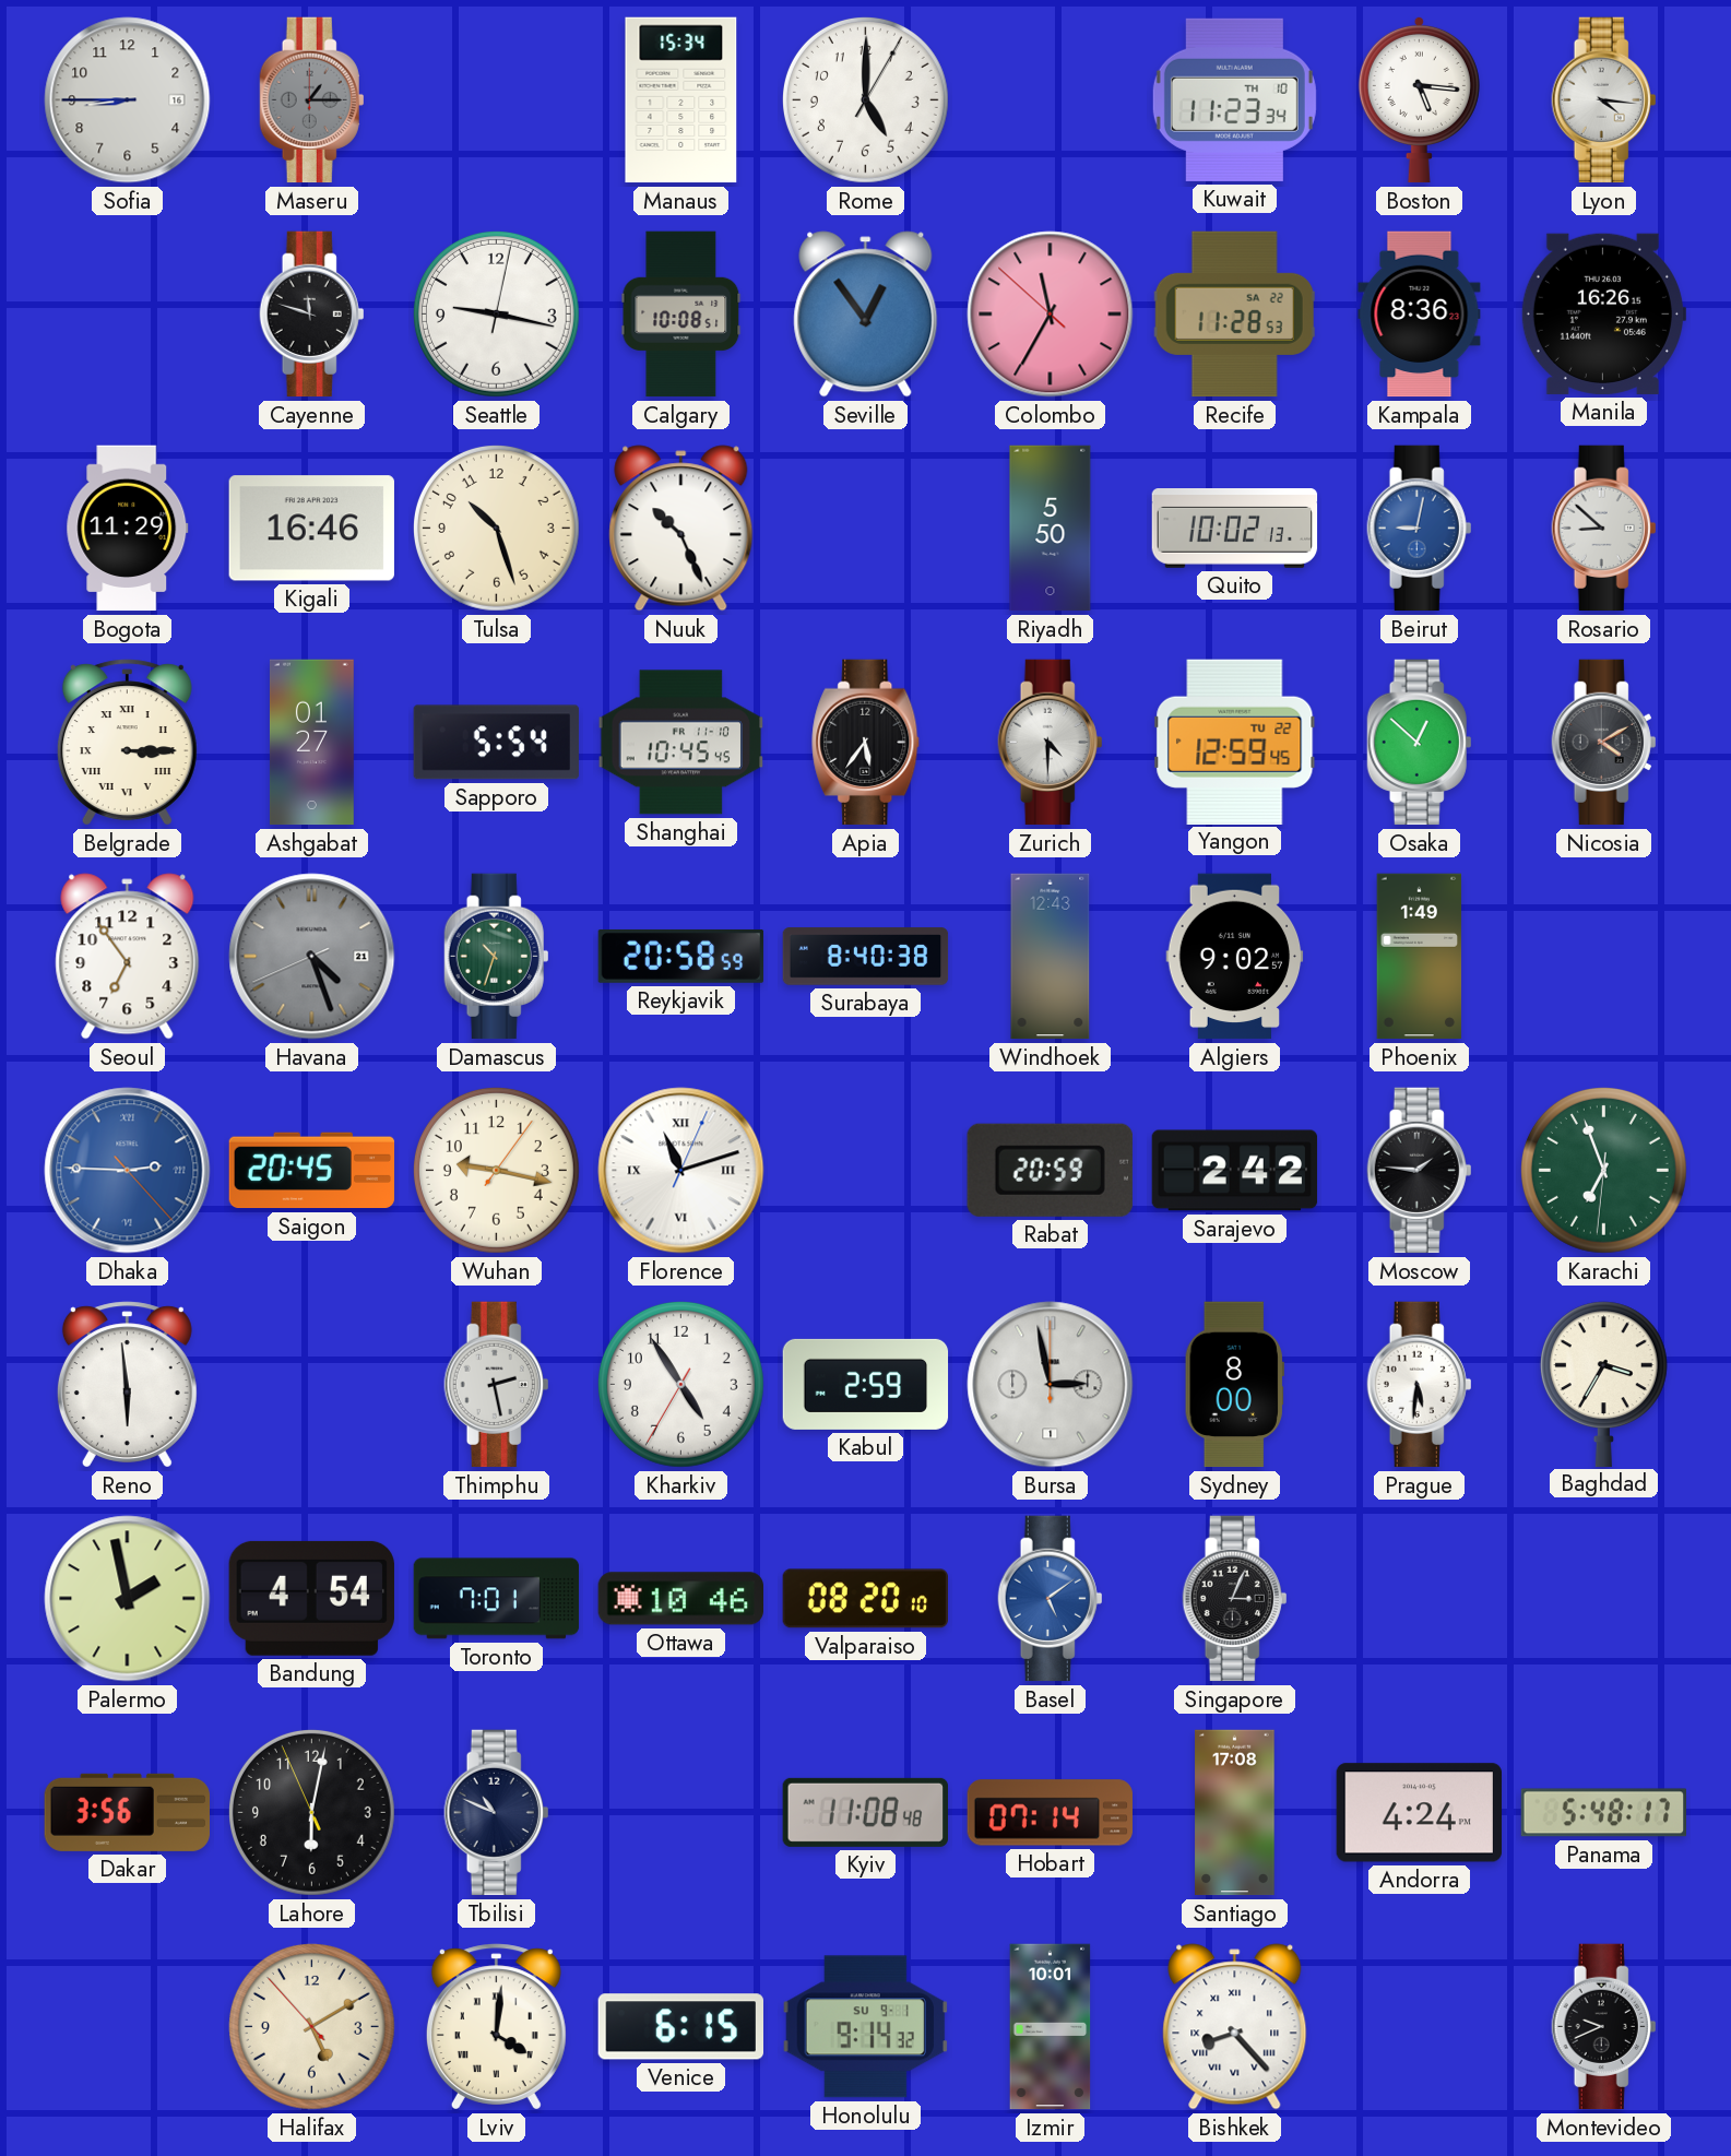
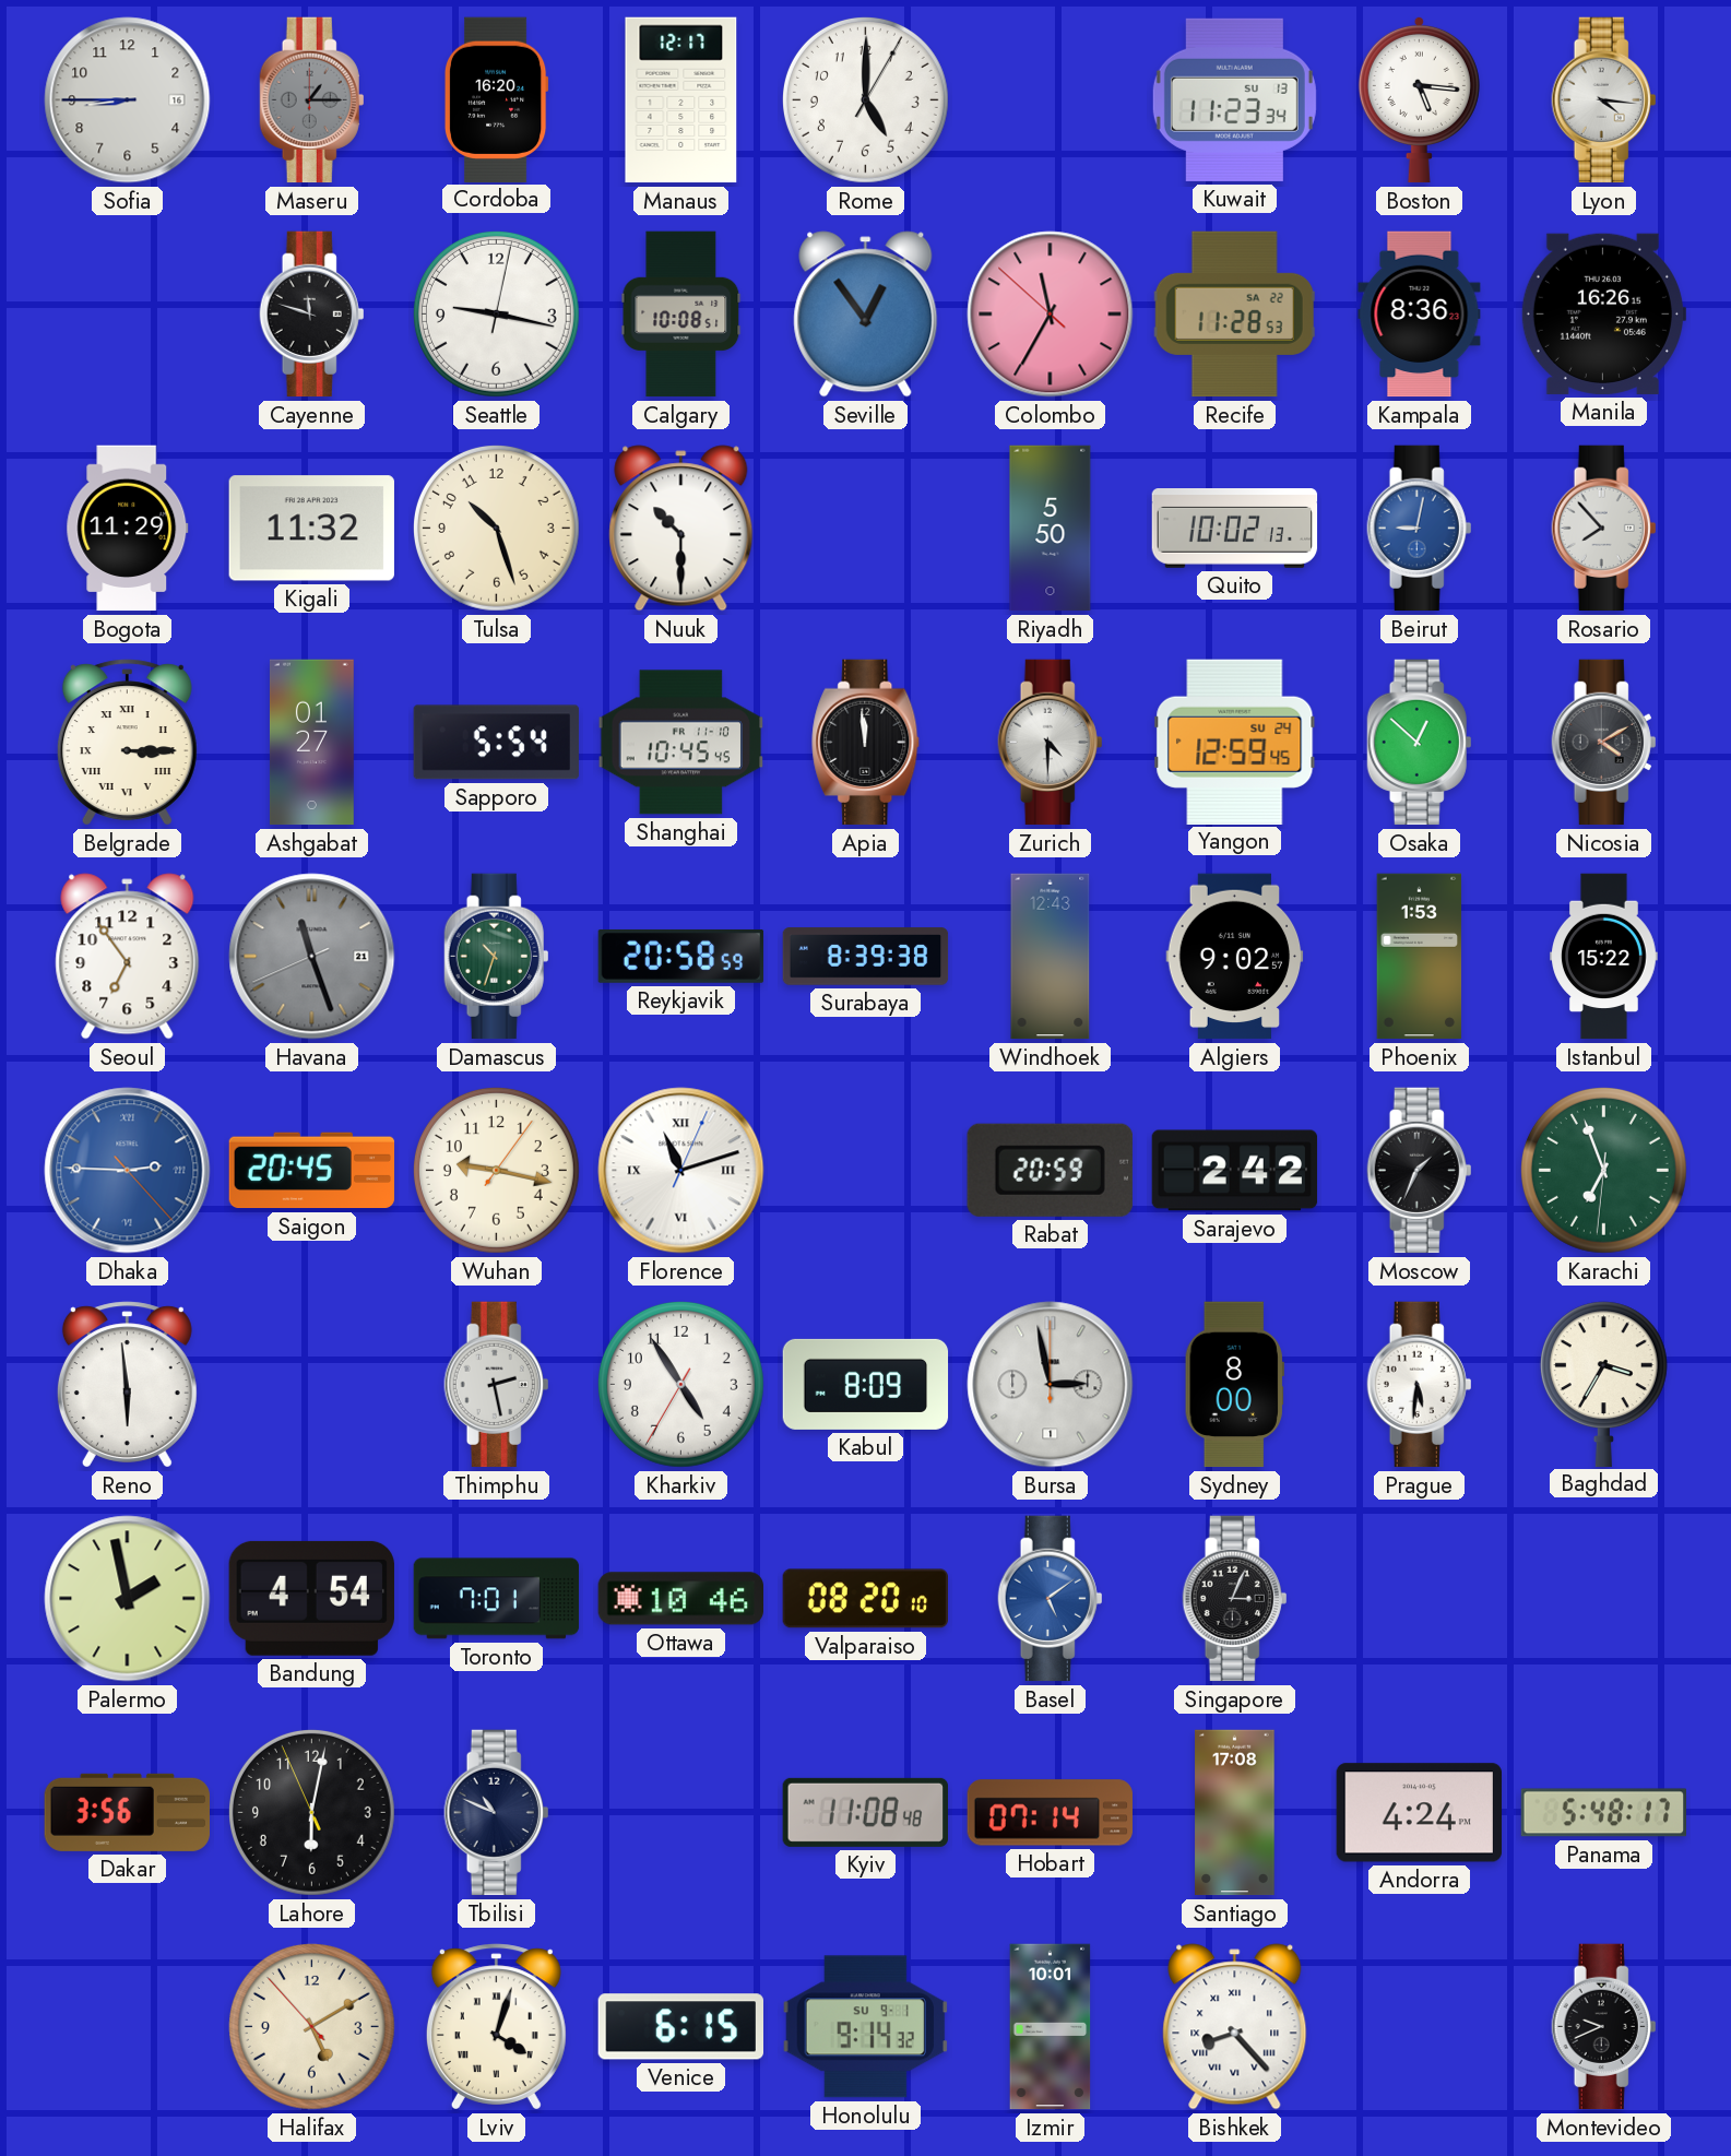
Cordoba: none -> 16:20
Manaus: 15:34 -> 12:17
Kuwait date: TH 10 -> SU 13
Kigali: 16:46 -> 11:32
Nuuk: 10:26 -> 10:30
Rosario: 8:52 -> 7:53
Apia: 5:36 -> 11:59
Yangon date: TU 22 -> SU 24
Havana: 4:26 -> 11:26
Surabaya: 8:40 -> 8:39
Phoenix: 1:49 -> 1:53
Istanbul: none -> 15:22
Moscow: 1:46 -> 1:34
Kabul: 2:59 -> 8:09
Lviv: 4:01 -> 4:03
